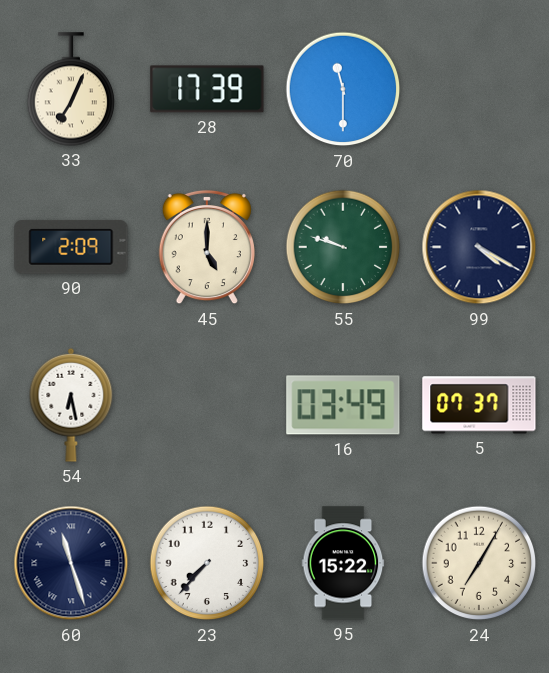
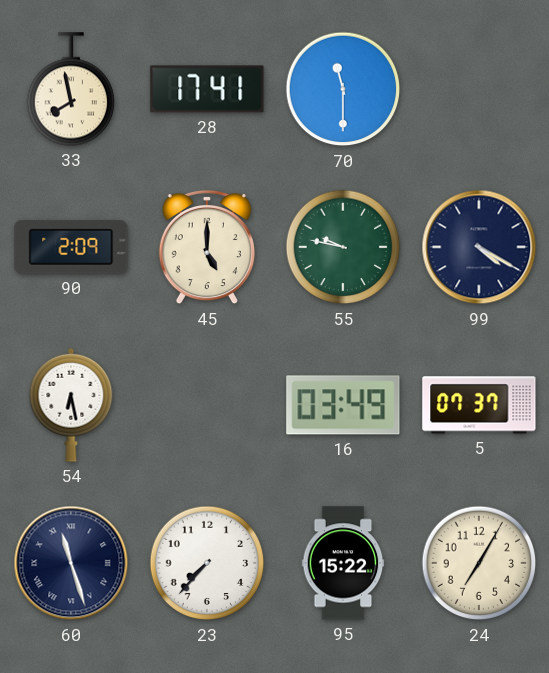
33: 7:04 -> 7:58
28: 17:39 -> 17:41
55: 9:48 -> 9:47
